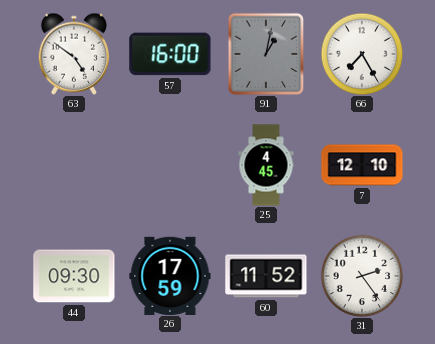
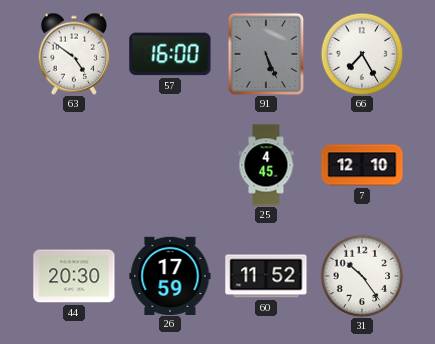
91: 1:02 -> 5:26
44: 09:30 -> 20:30
31: 2:24 -> 10:24
